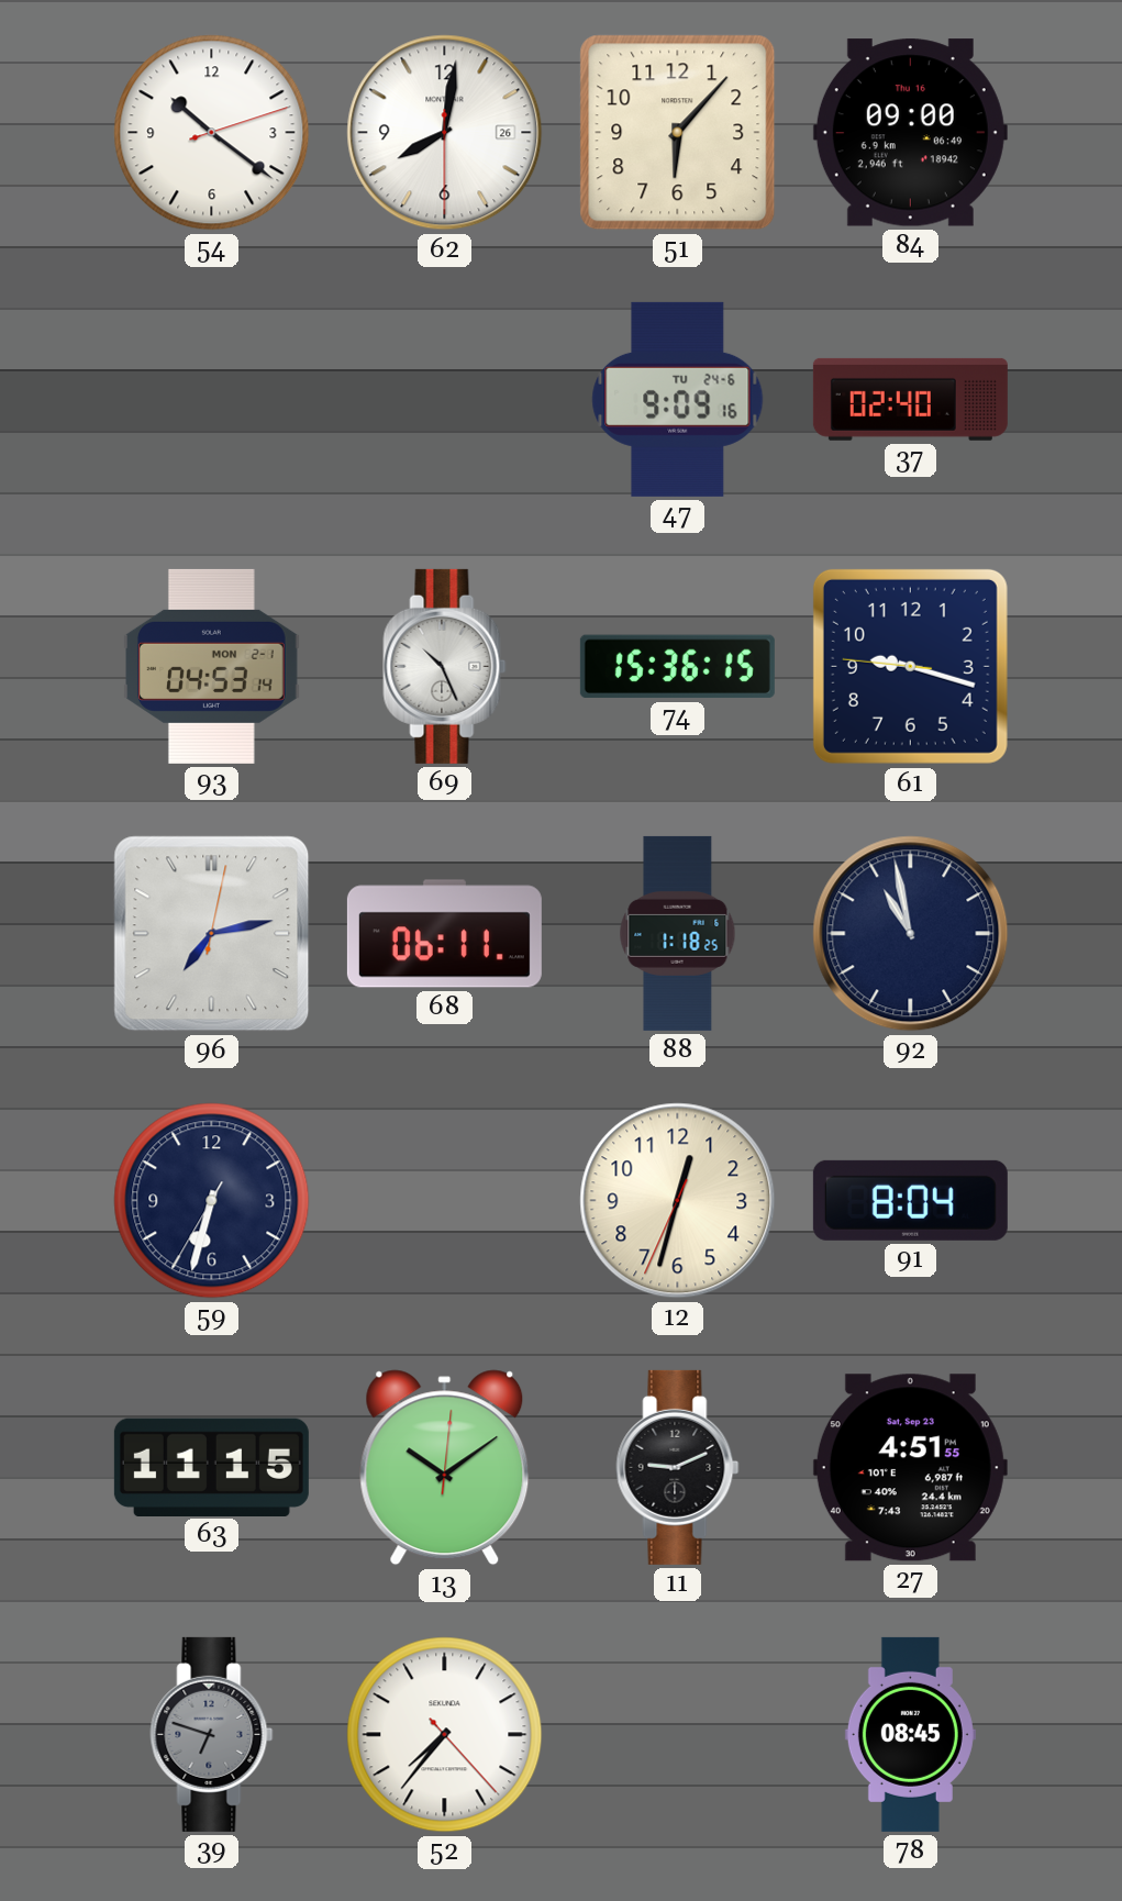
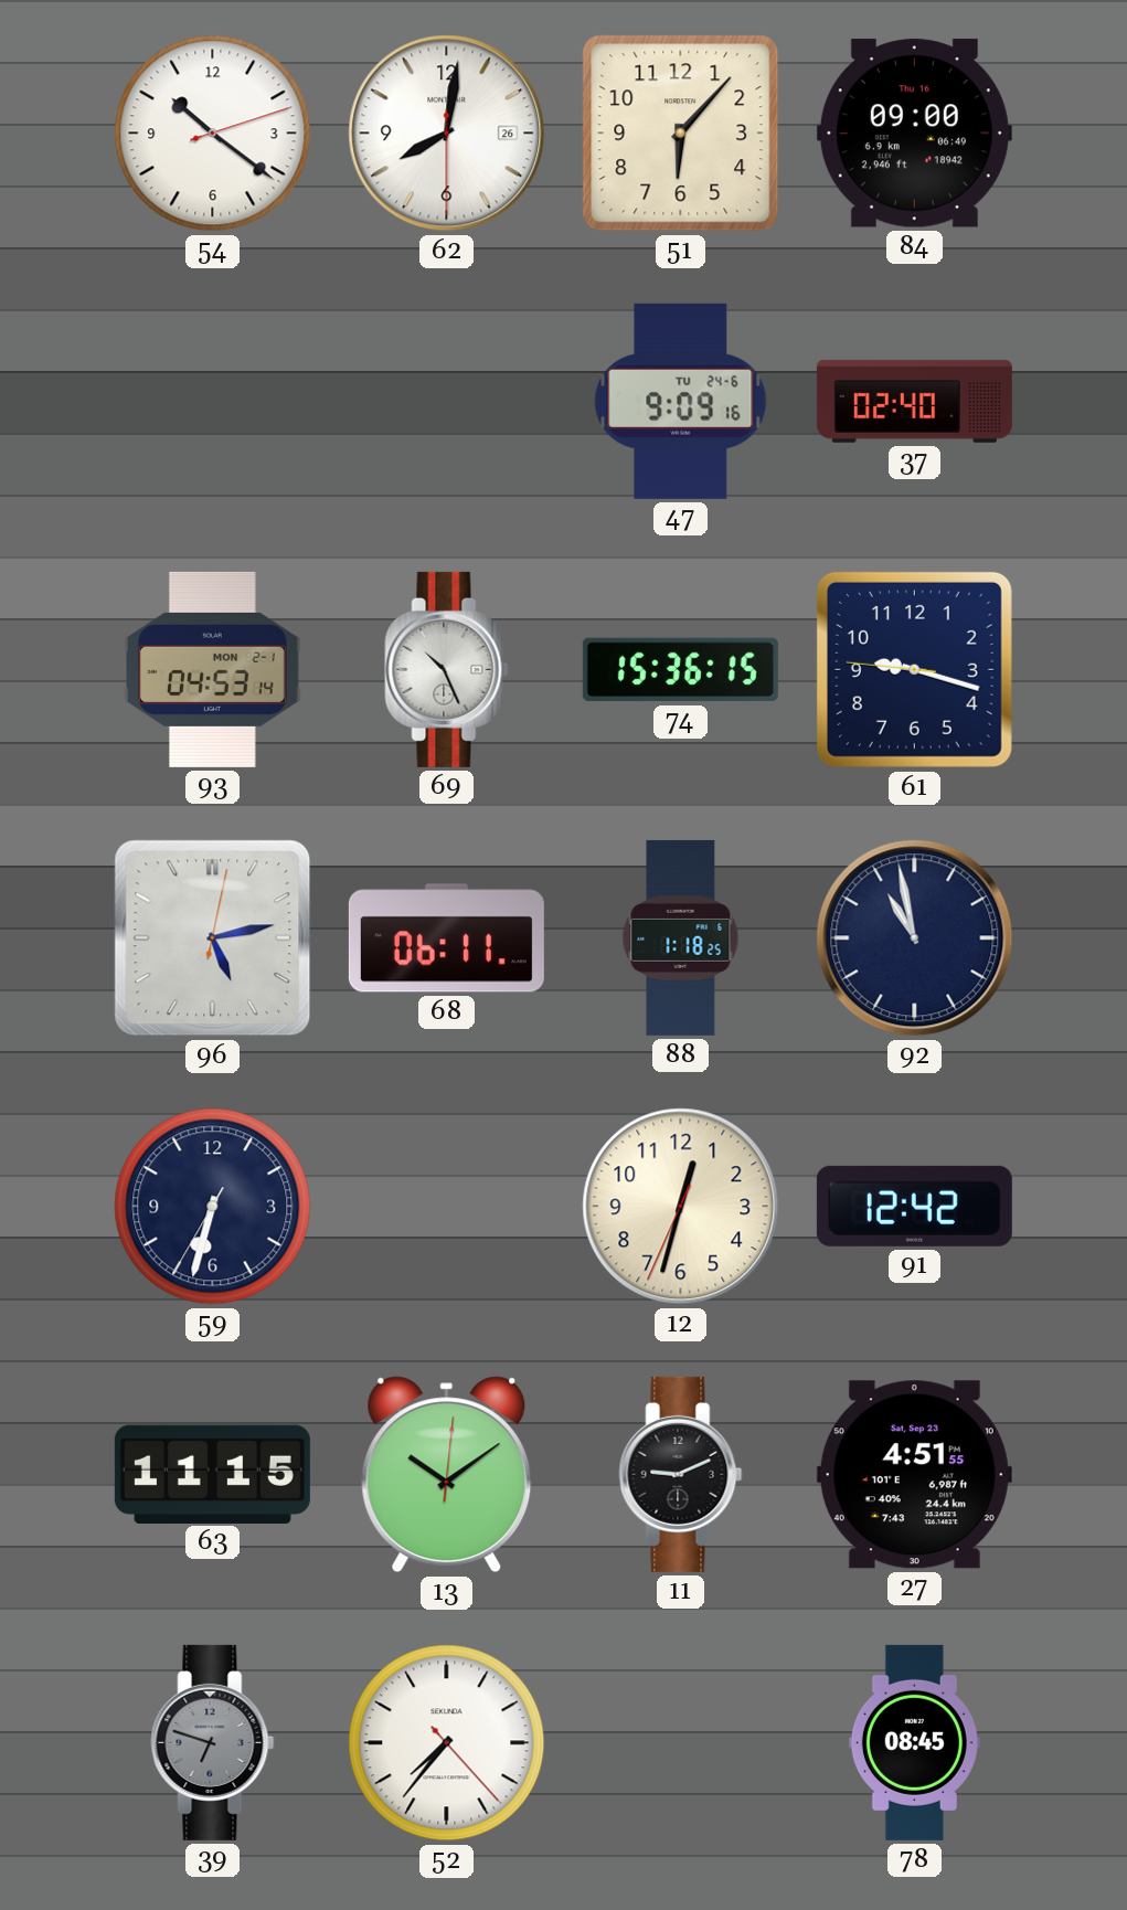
96: 7:13 -> 5:13
91: 8:04 -> 12:42
